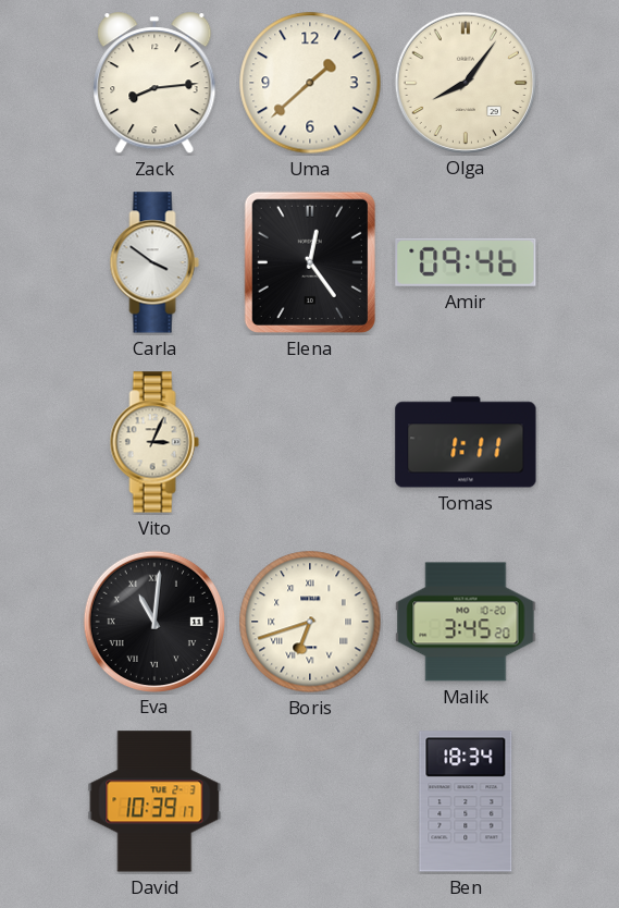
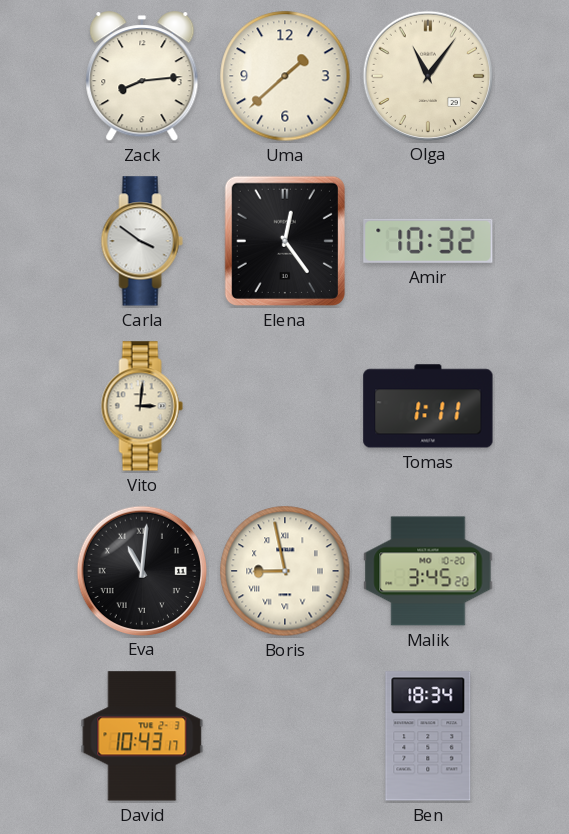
Olga: 8:06 -> 11:06
Amir: 09:46 -> 10:32
Vito: 3:04 -> 3:01
Boris: 6:42 -> 8:58
David: 10:39 -> 10:43
